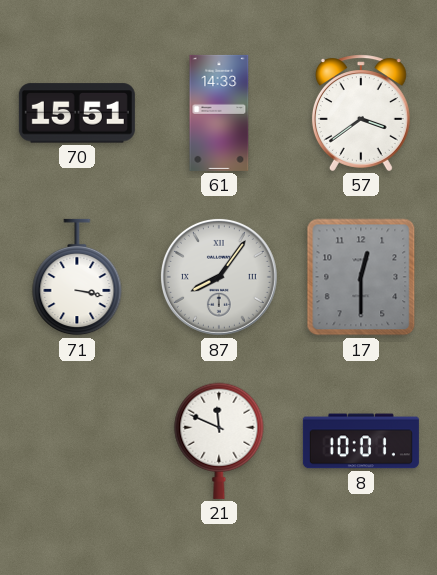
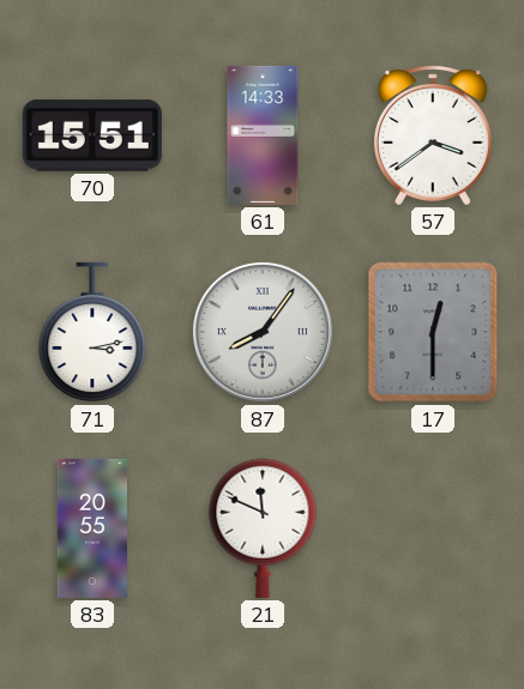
71: 3:17 -> 3:13
83: none -> 20:55
8: 10:01 -> none
